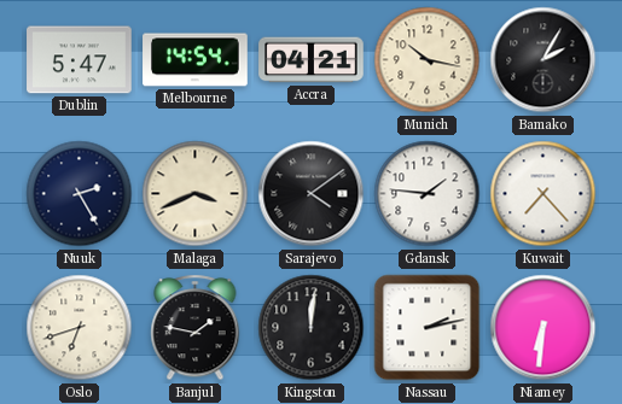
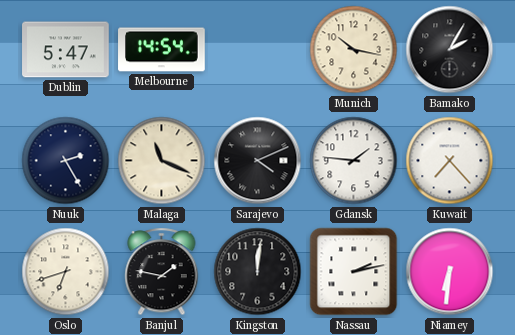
Accra: 04:21 -> none
Malaga: 3:41 -> 11:19
Sarajevo: 4:09 -> 4:11
